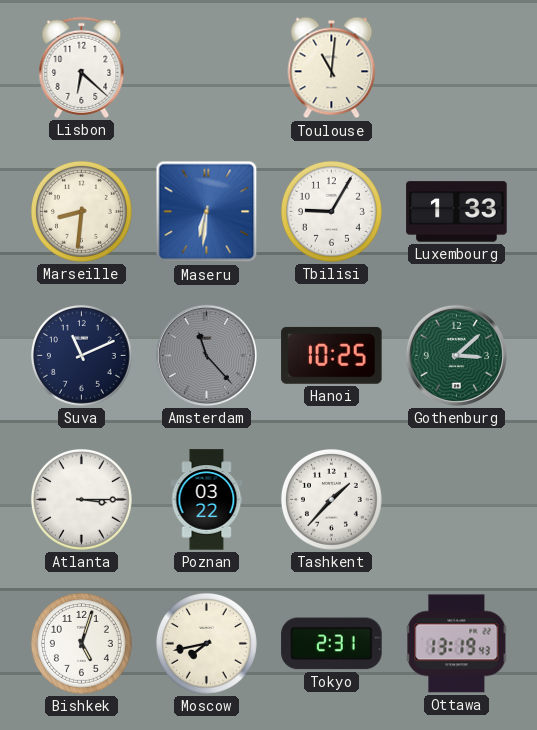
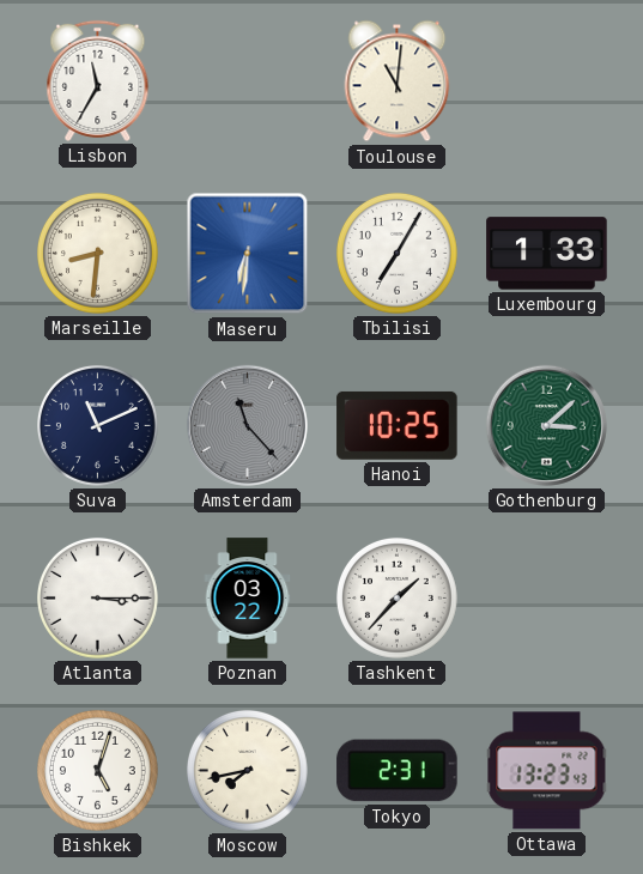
Lisbon: 6:22 -> 11:35
Tbilisi: 9:05 -> 7:05
Ottawa: 13:19 -> 13:23
